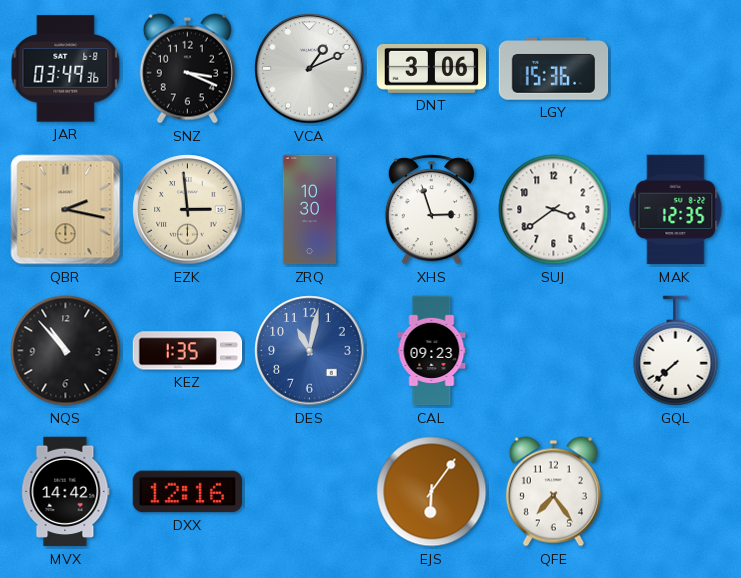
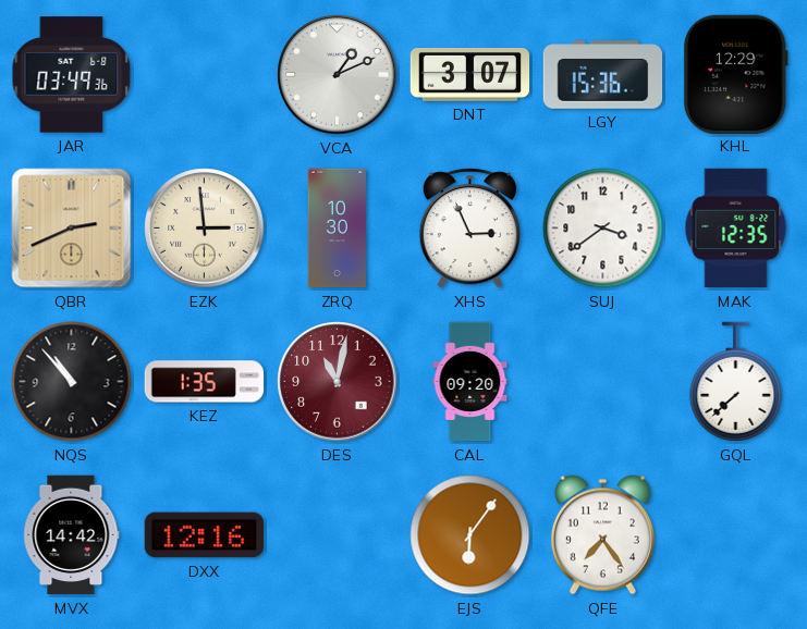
SNZ: 3:19 -> none
DNT: 3:06 -> 3:07
KHL: none -> 12:29
QBR: 2:17 -> 2:41
XHS: 2:57 -> 2:56
DES dial: blue -> burgundy
CAL: 09:23 -> 09:20
